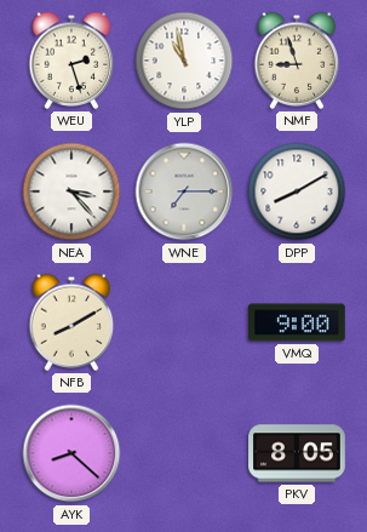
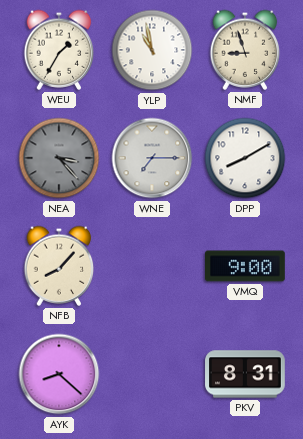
WEU: 2:27 -> 1:35
NEA dial: white -> grey
NFB: 8:10 -> 8:07
PKV: 8:05 -> 8:31
